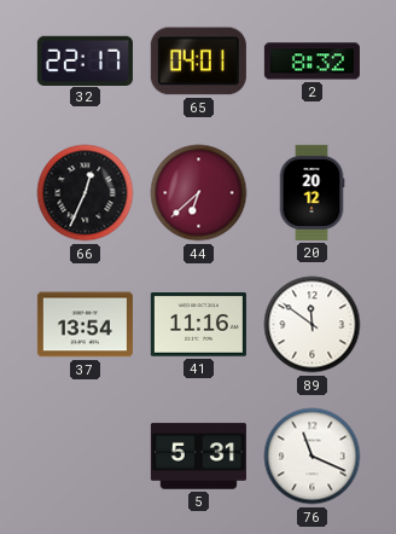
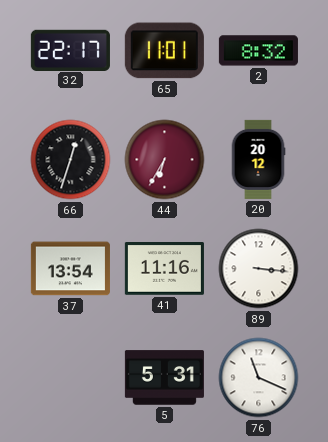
65: 04:01 -> 11:01
66: 12:34 -> 12:33
44: 6:38 -> 6:35
89: 11:51 -> 3:16
